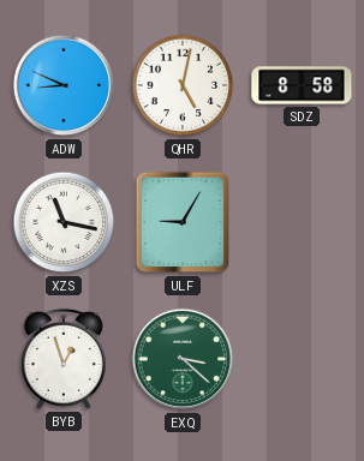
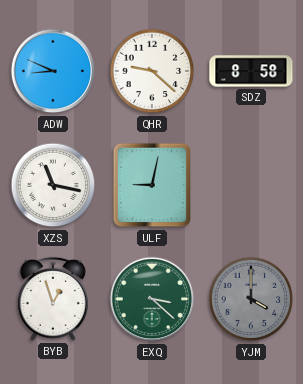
QHR: 5:02 -> 9:22
ULF: 9:05 -> 9:02
YJM: none -> 4:00
